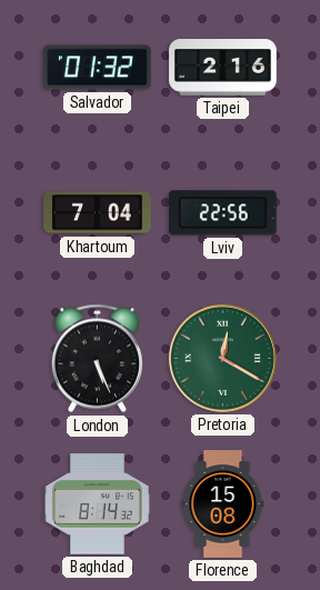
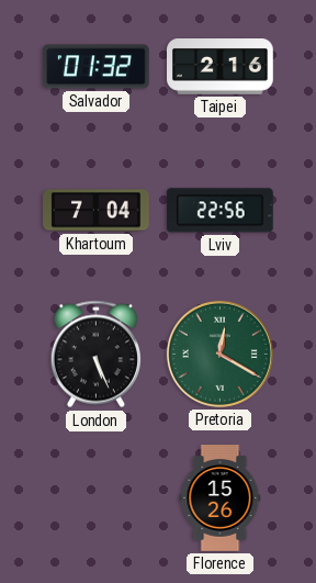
Baghdad: 8:14 -> none
Florence: 15:08 -> 15:26
